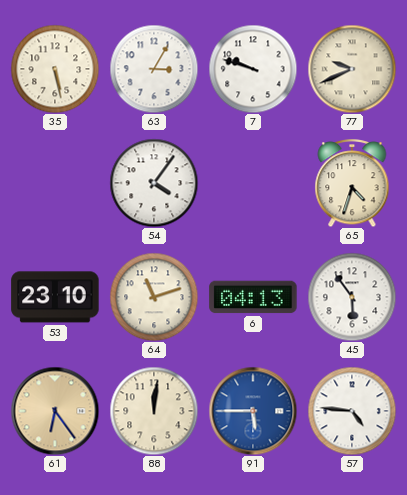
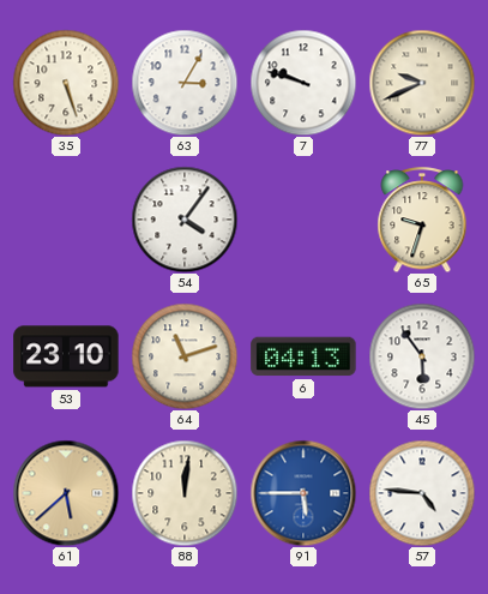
35: 5:28 -> 5:27
65: 4:33 -> 9:33
61: 6:24 -> 5:38
